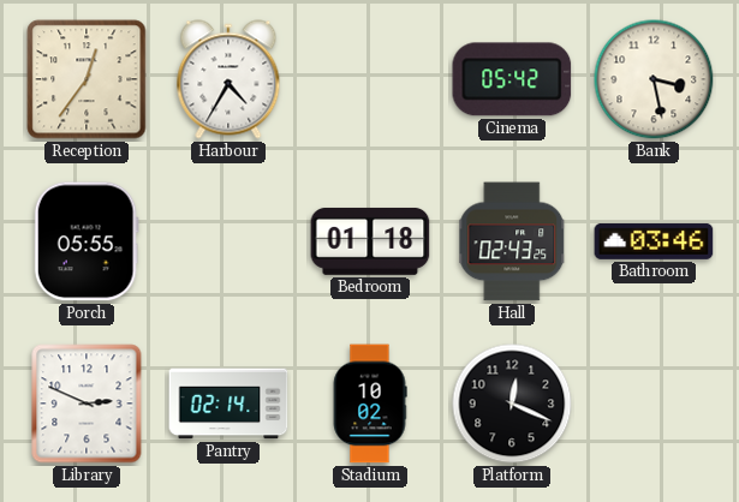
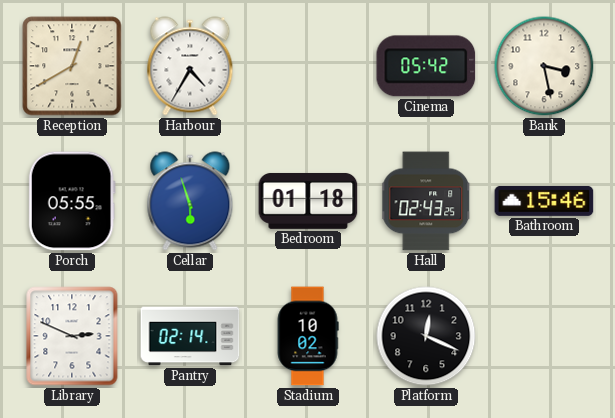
Reception: 12:36 -> 12:40
Cellar: none -> 5:57
Bathroom: 03:46 -> 15:46
